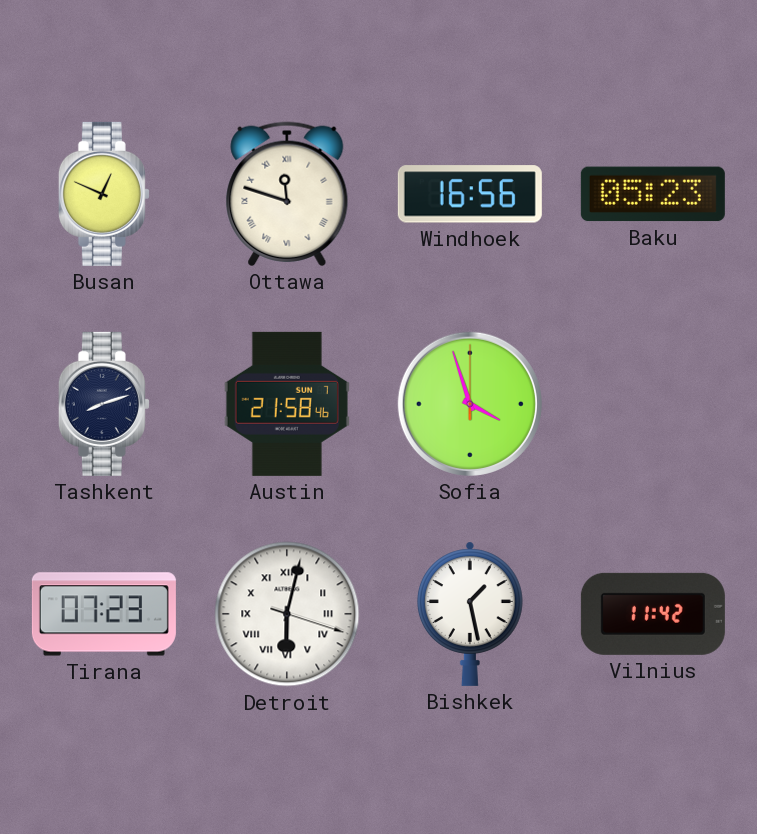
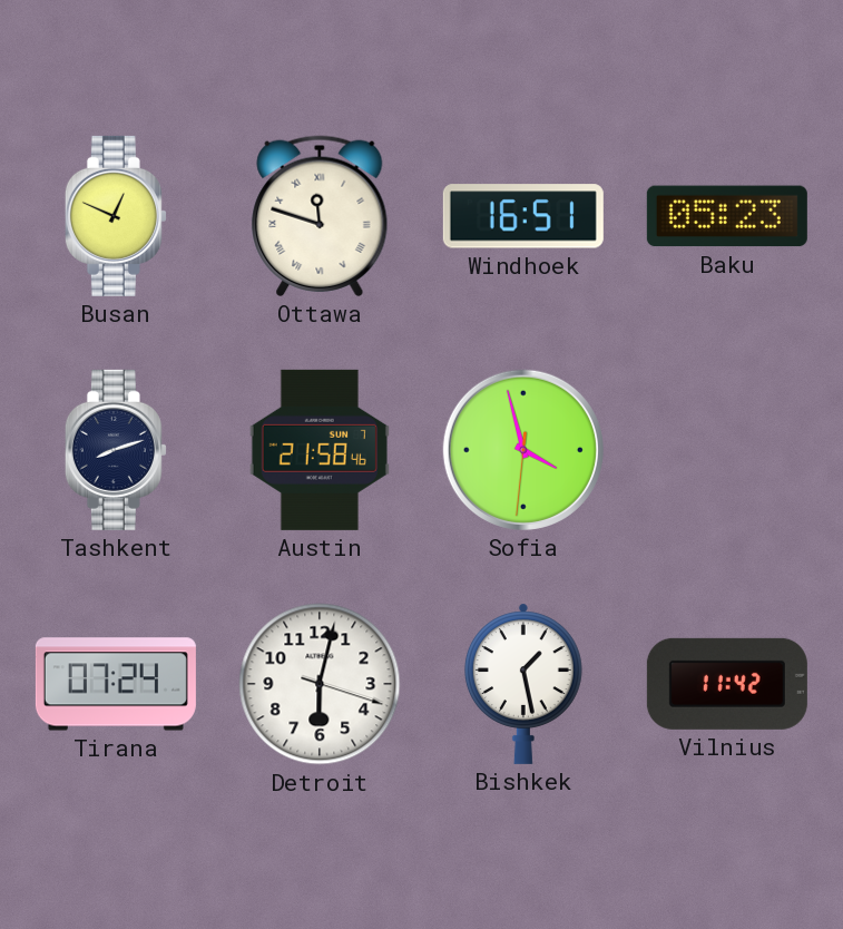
Windhoek: 16:56 -> 16:51
Sofia: 3:57:00 -> 3:57:31
Tirana: 07:23 -> 07:24
Detroit numerals: Roman -> Arabic
